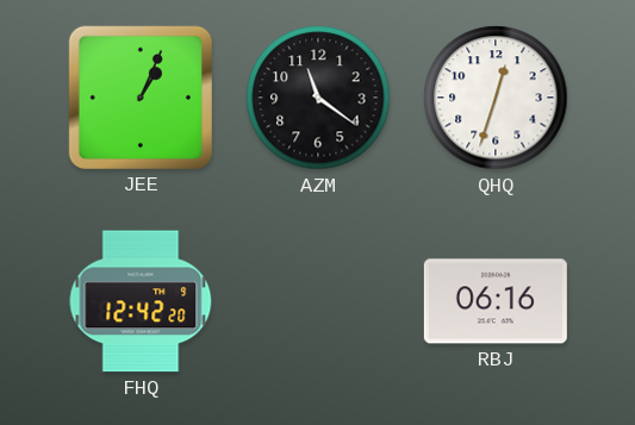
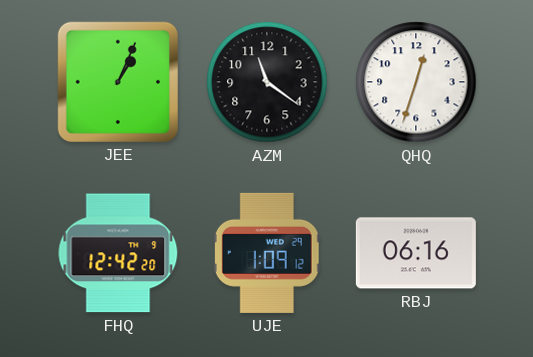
UJE: none -> 1:09
